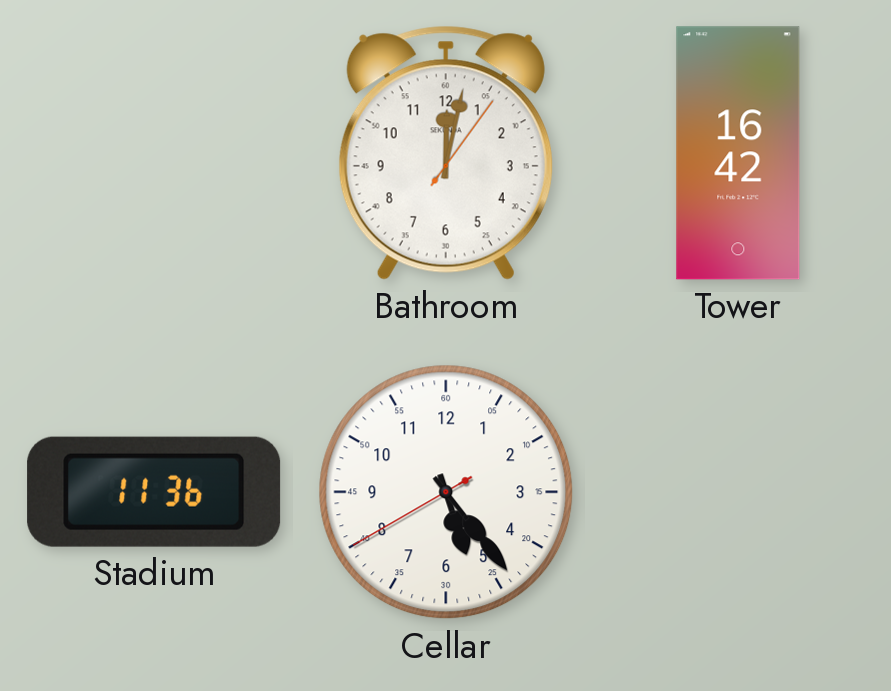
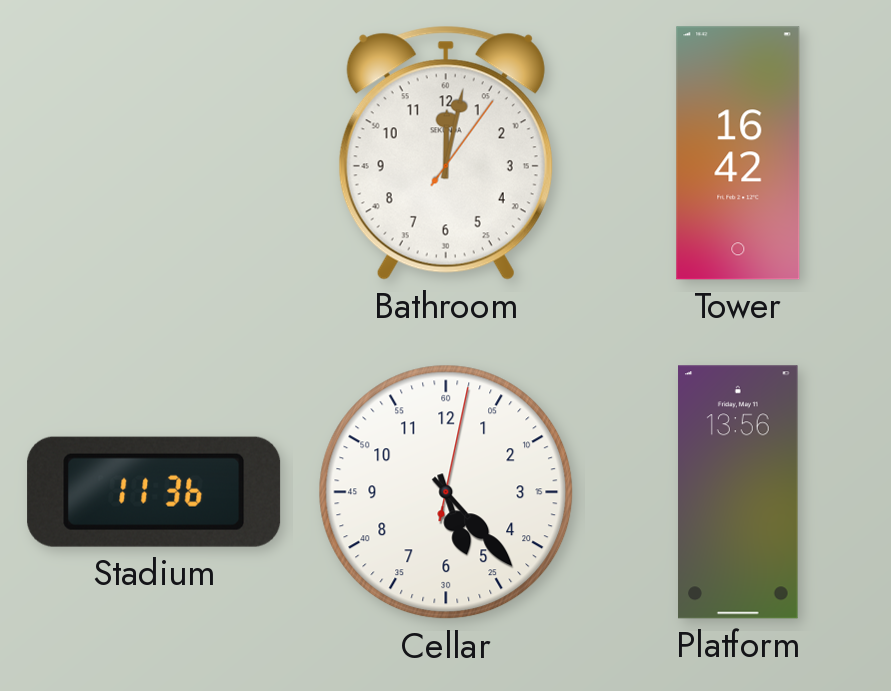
Cellar: 5:23:40 -> 5:23:02
Platform: none -> 13:56
